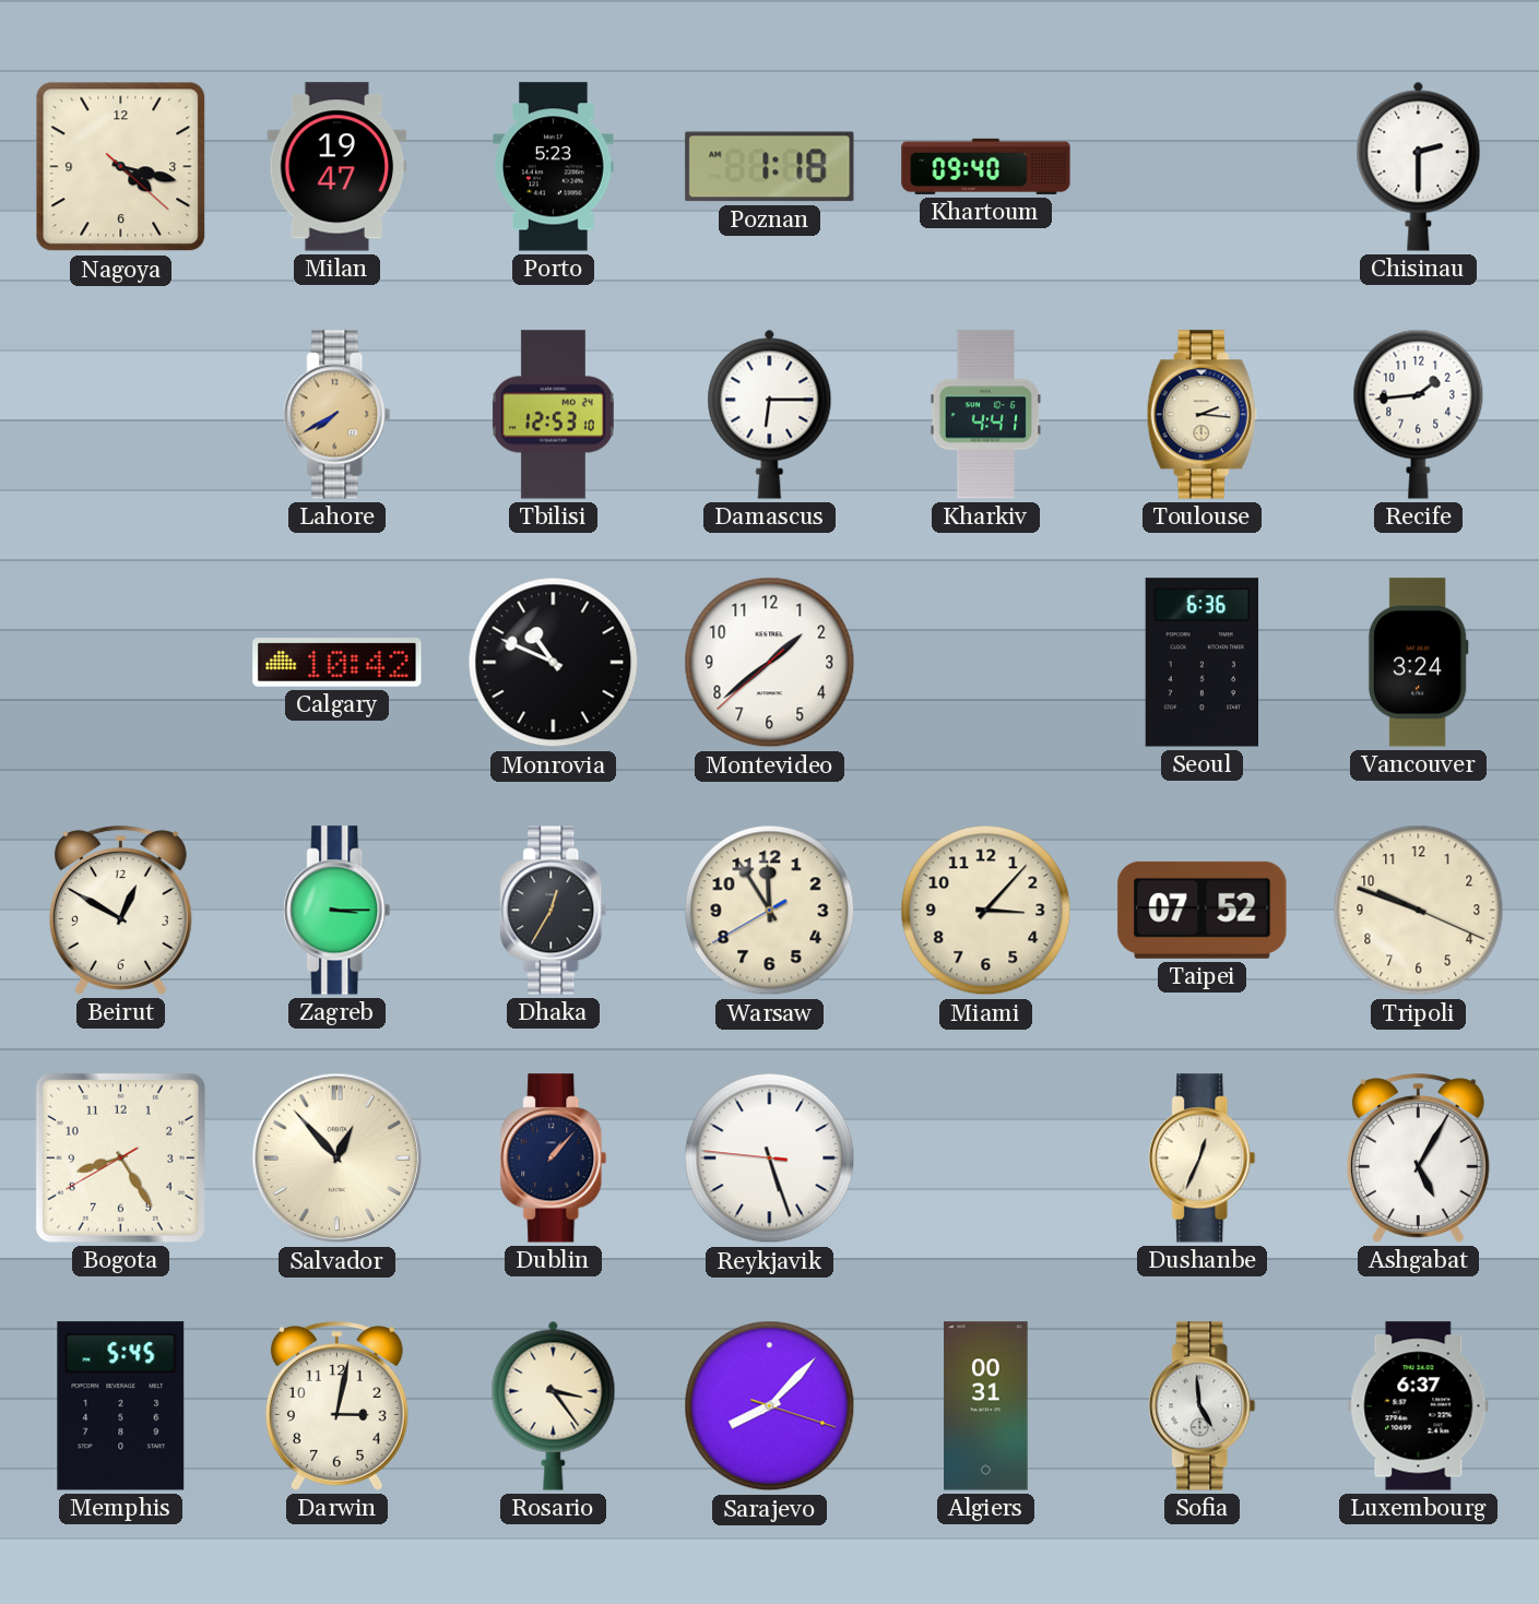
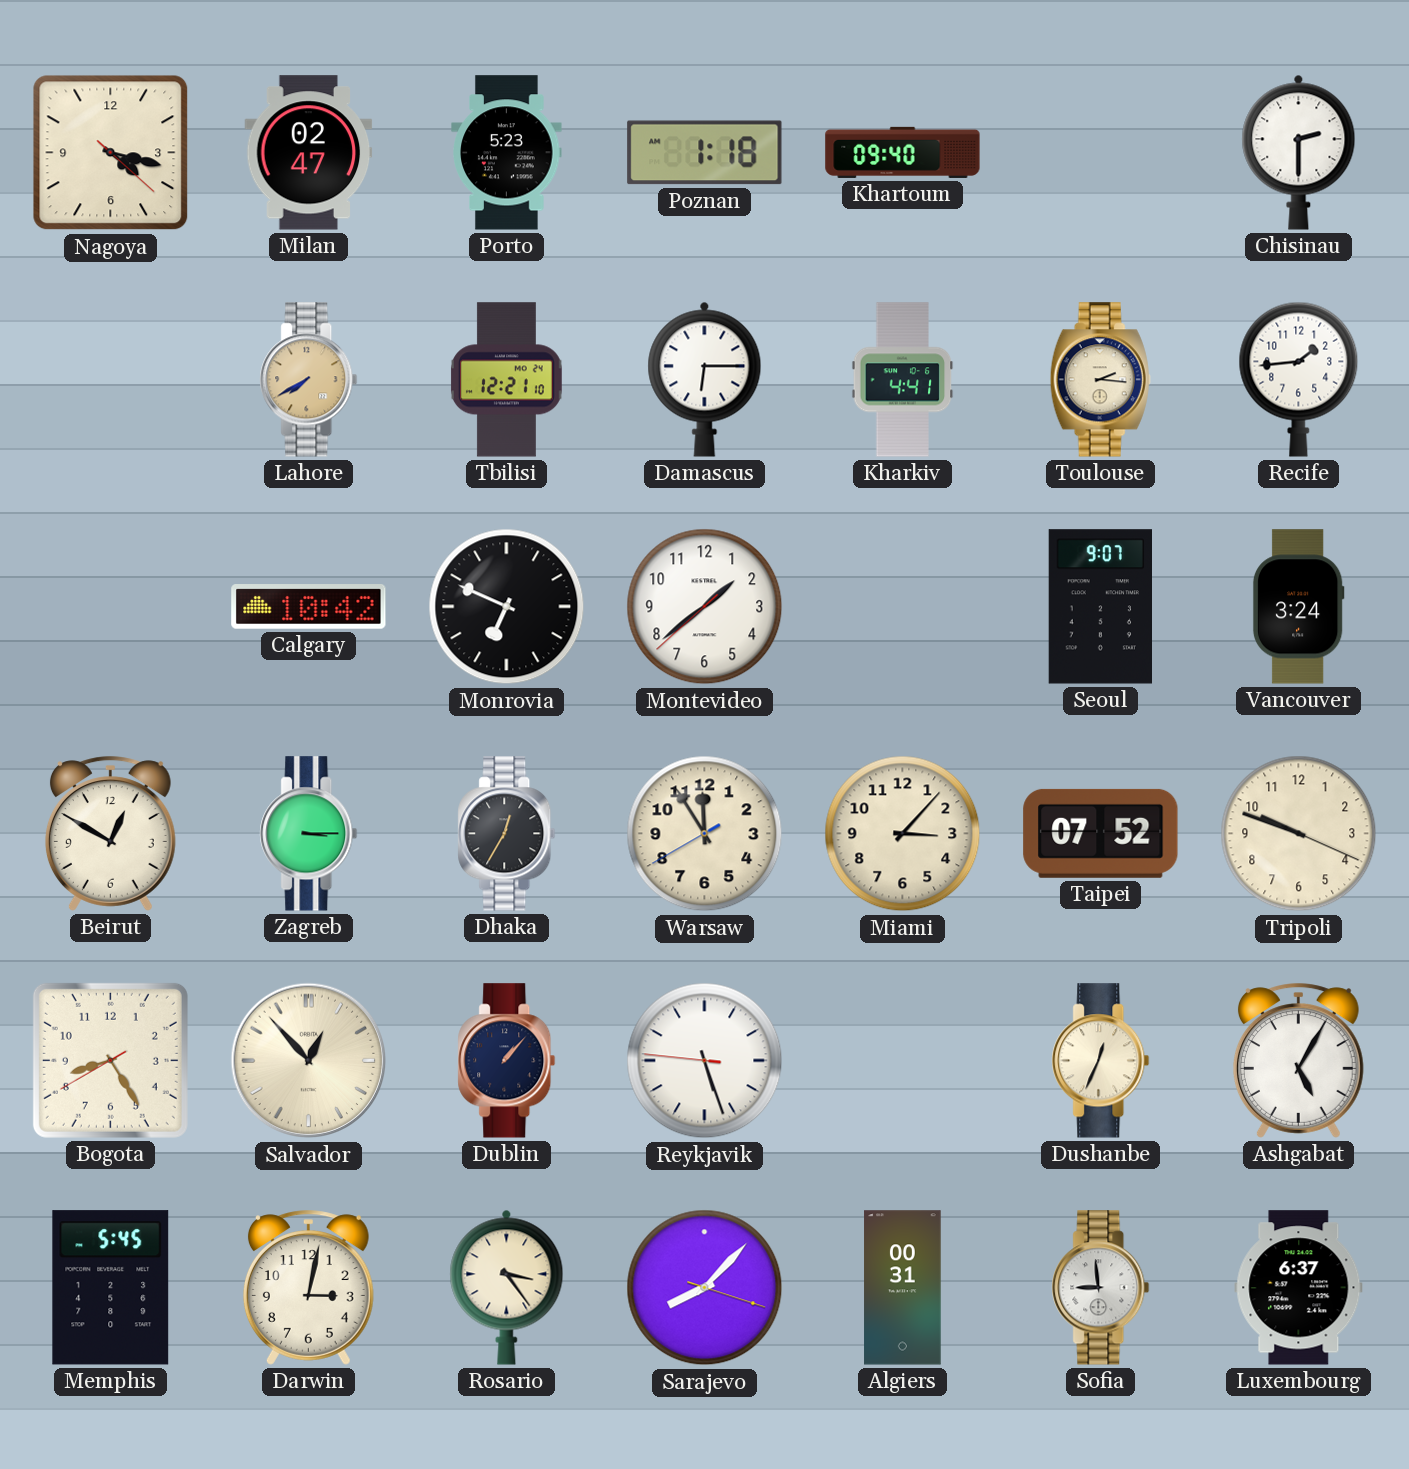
Milan: 19:47 -> 02:47
Tbilisi: 12:53 -> 12:21
Monrovia: 10:49 -> 6:49
Seoul: 6:36 -> 9:07
Sofia: 4:59 -> 8:59
